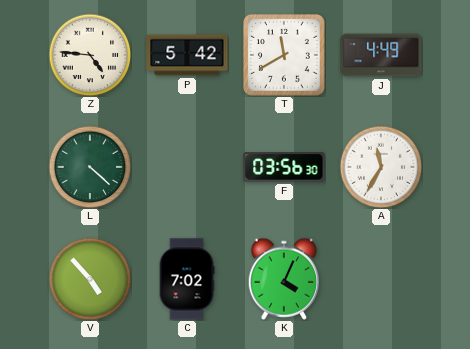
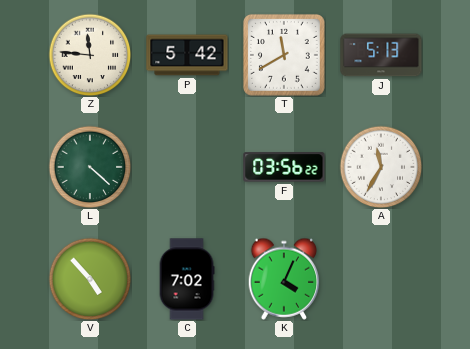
Z: 4:46 -> 11:46
J: 4:49 -> 5:13
F: 03:56:30 -> 03:56:22
